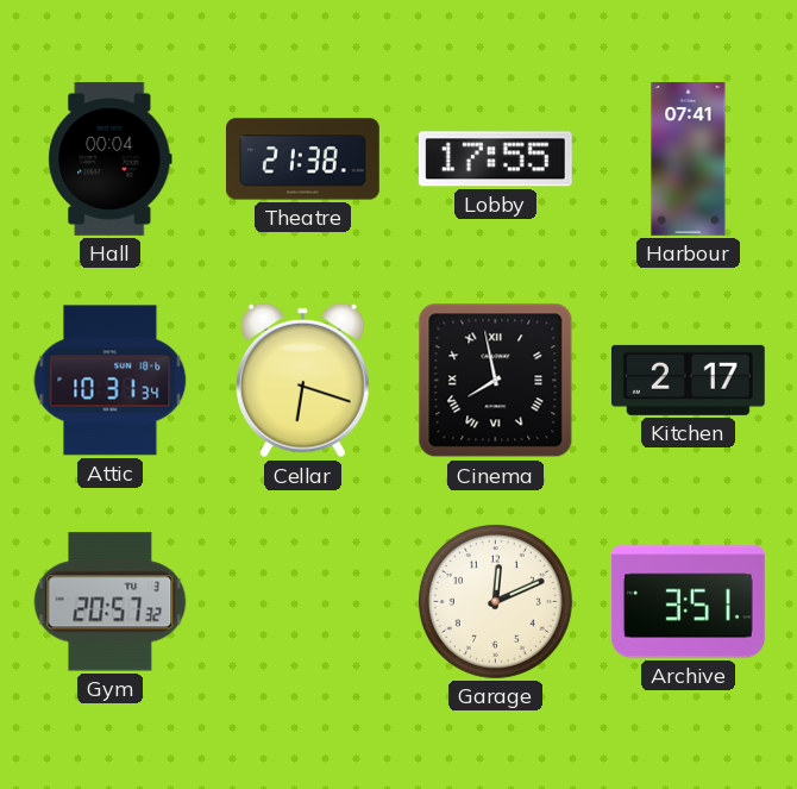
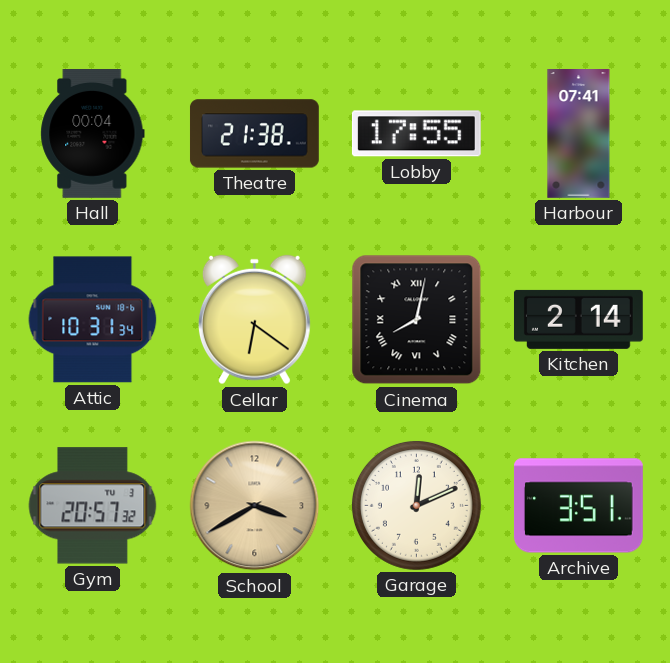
Cellar: 6:18 -> 6:21
Cinema: 7:58 -> 8:02
Kitchen: 2:17 -> 2:14
School: none -> 3:40
